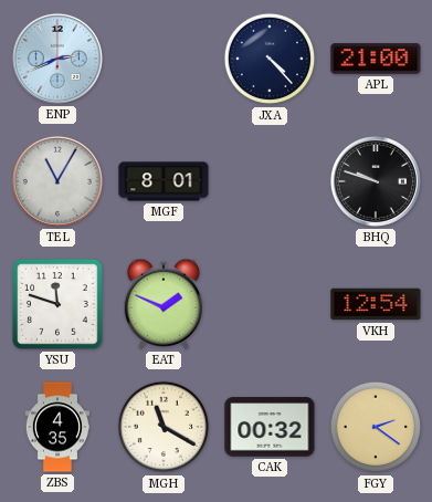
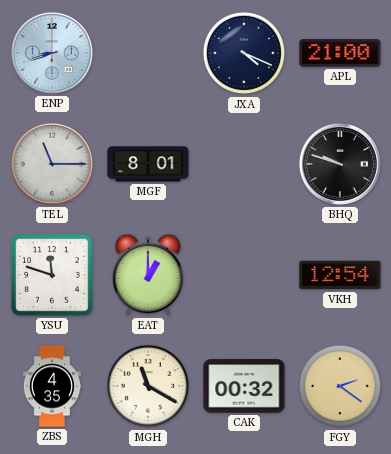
ENP: 2:41 -> 8:42
JXA: 4:23 -> 4:19
TEL: 11:05 -> 11:15
EAT: 1:49 -> 1:00
